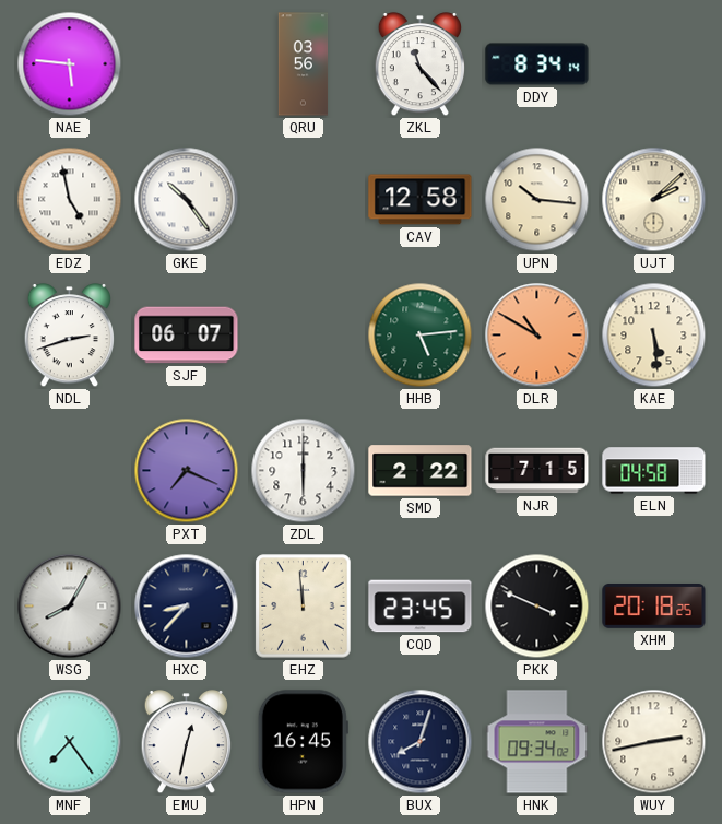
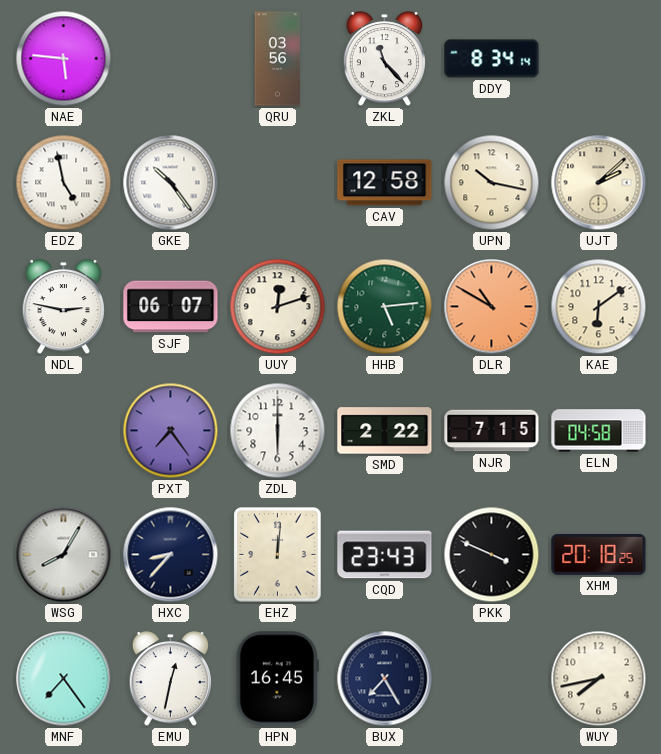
UPN: 10:16 -> 10:17
NDL: 2:42 -> 2:47
UUY: none -> 12:12
KAE: 5:29 -> 6:09
PXT: 7:19 -> 7:24
EHZ: 11:59 -> 12:01
CQD: 23:45 -> 23:43
BUX: 8:03 -> 7:25
HNK: 09:34 -> none
WUY: 2:43 -> 7:43
